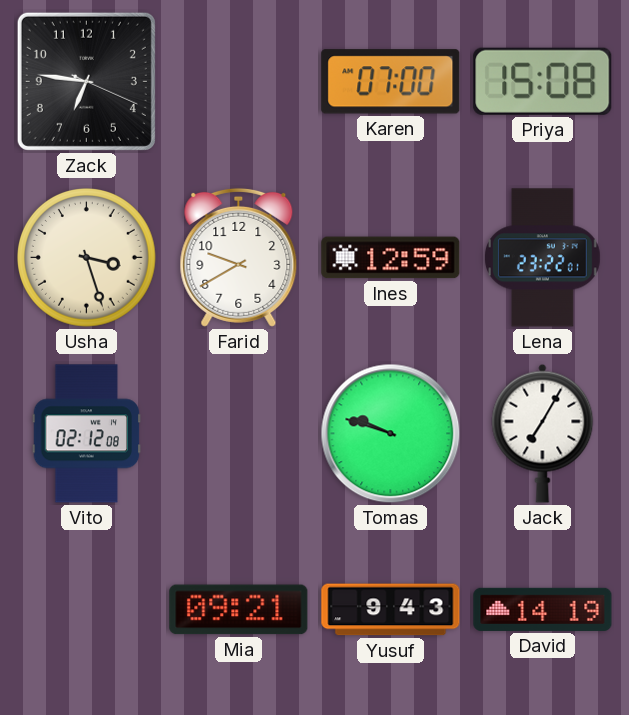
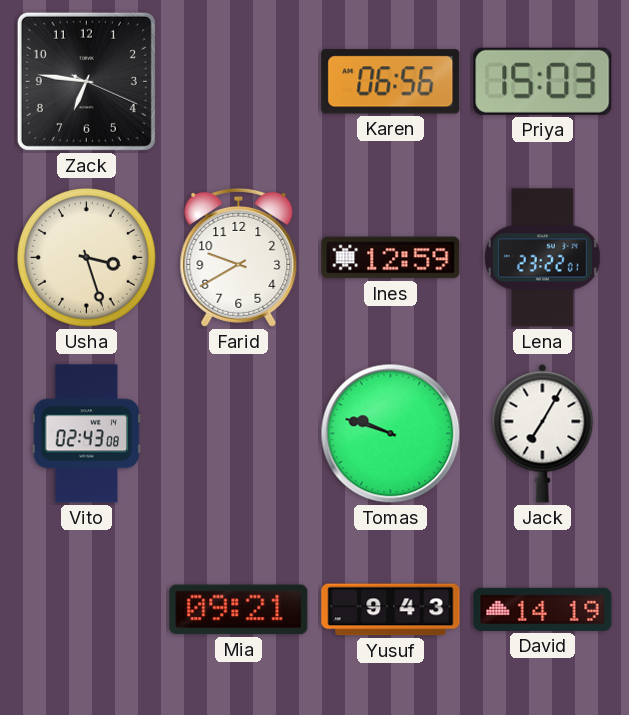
Karen: 07:00 -> 06:56
Priya: 15:08 -> 15:03
Vito: 02:12 -> 02:43
